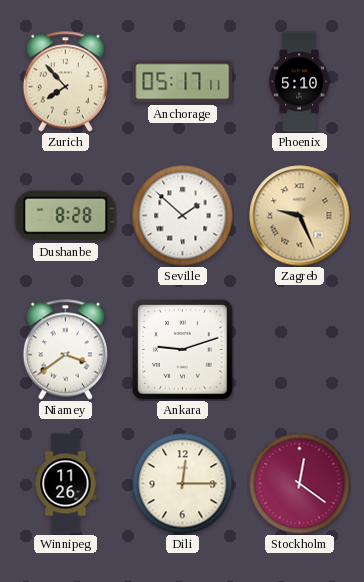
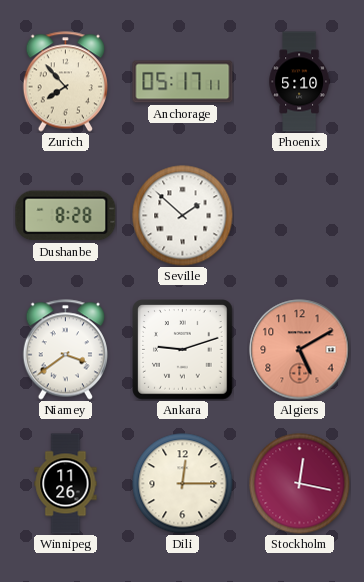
Zagreb: 9:26 -> none
Algiers: none -> 5:10
Stockholm: 12:21 -> 12:17
